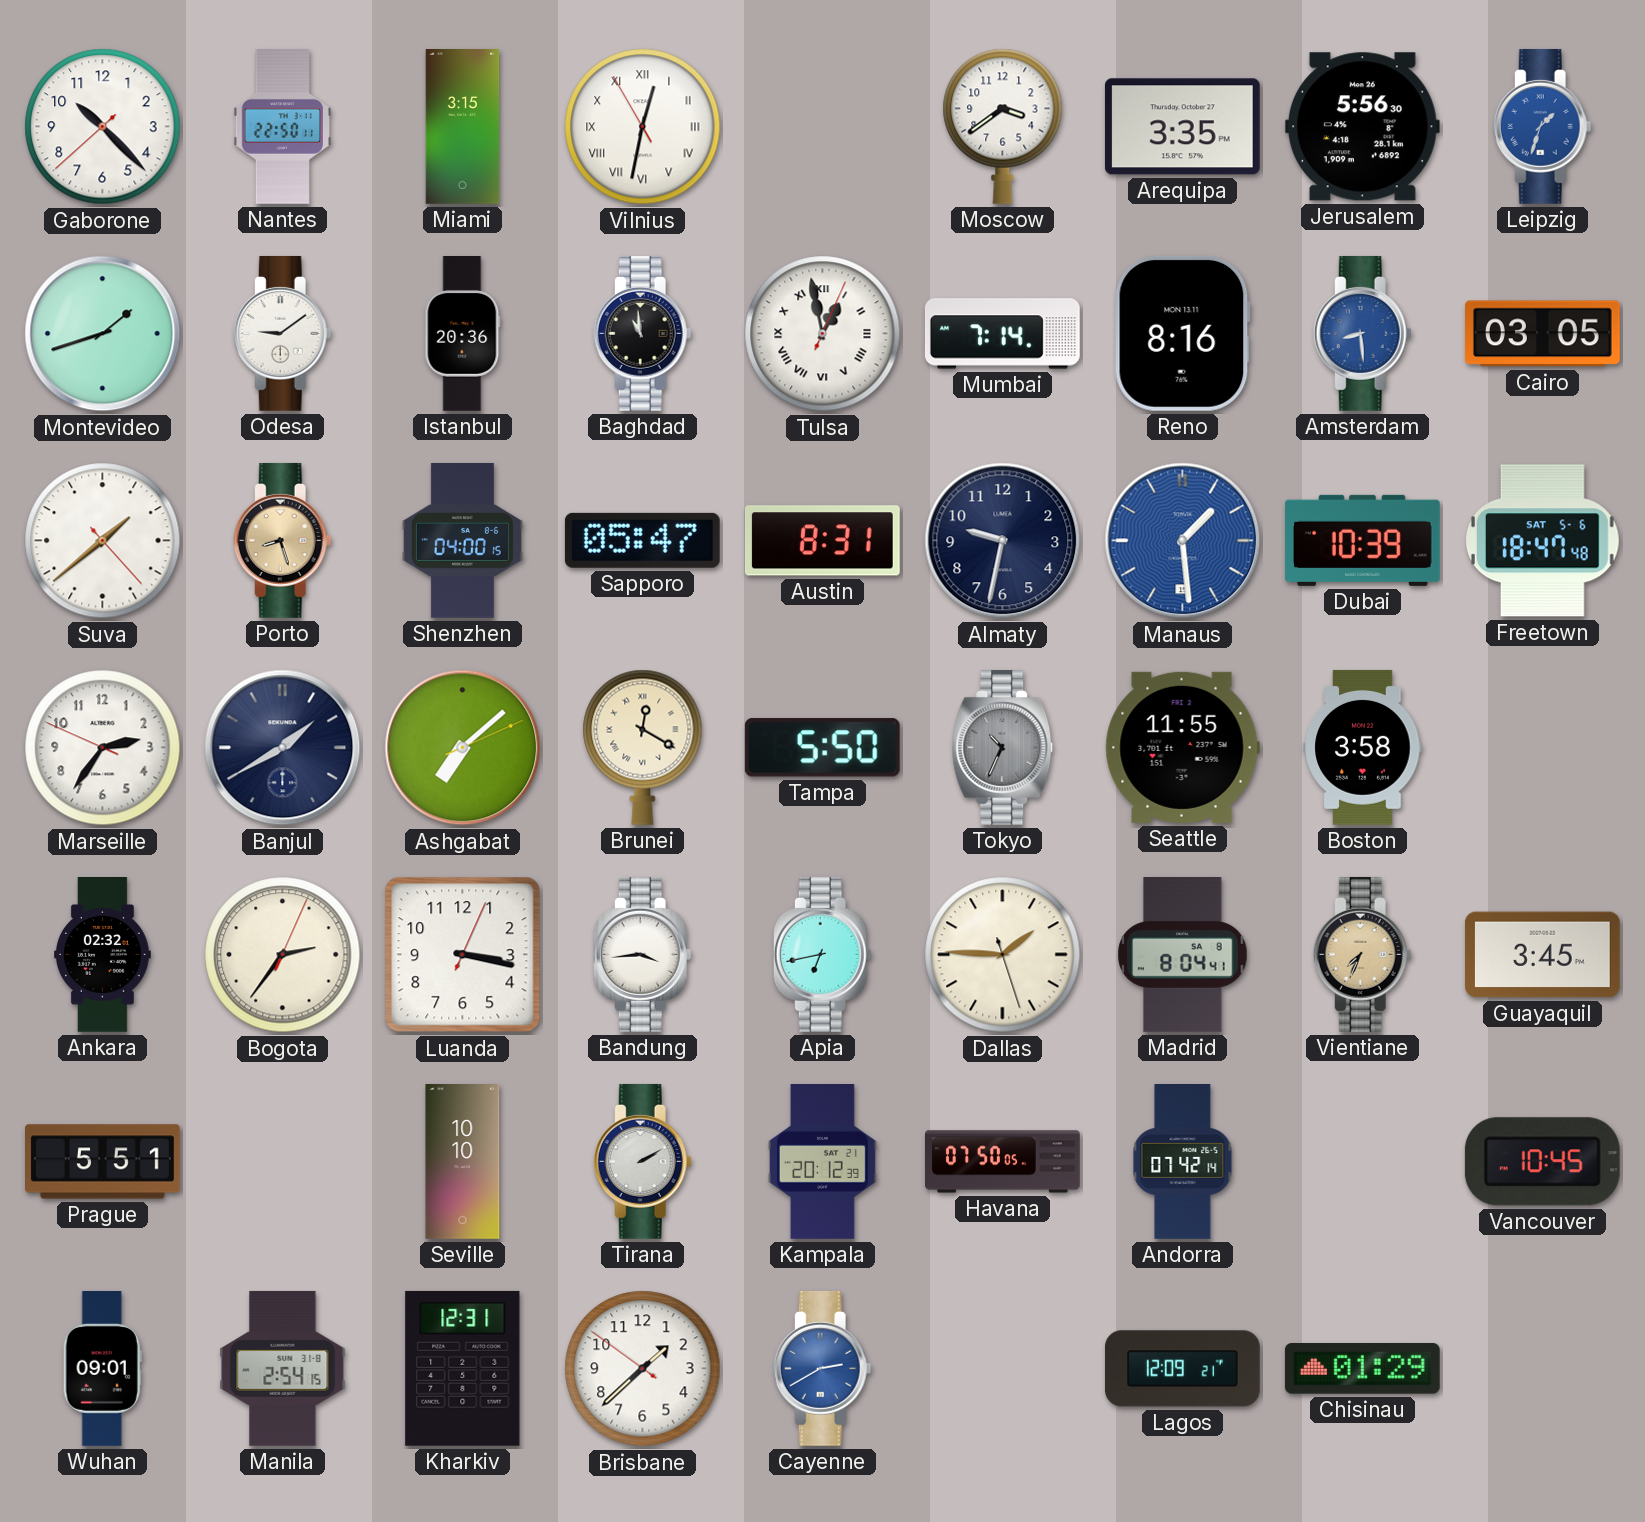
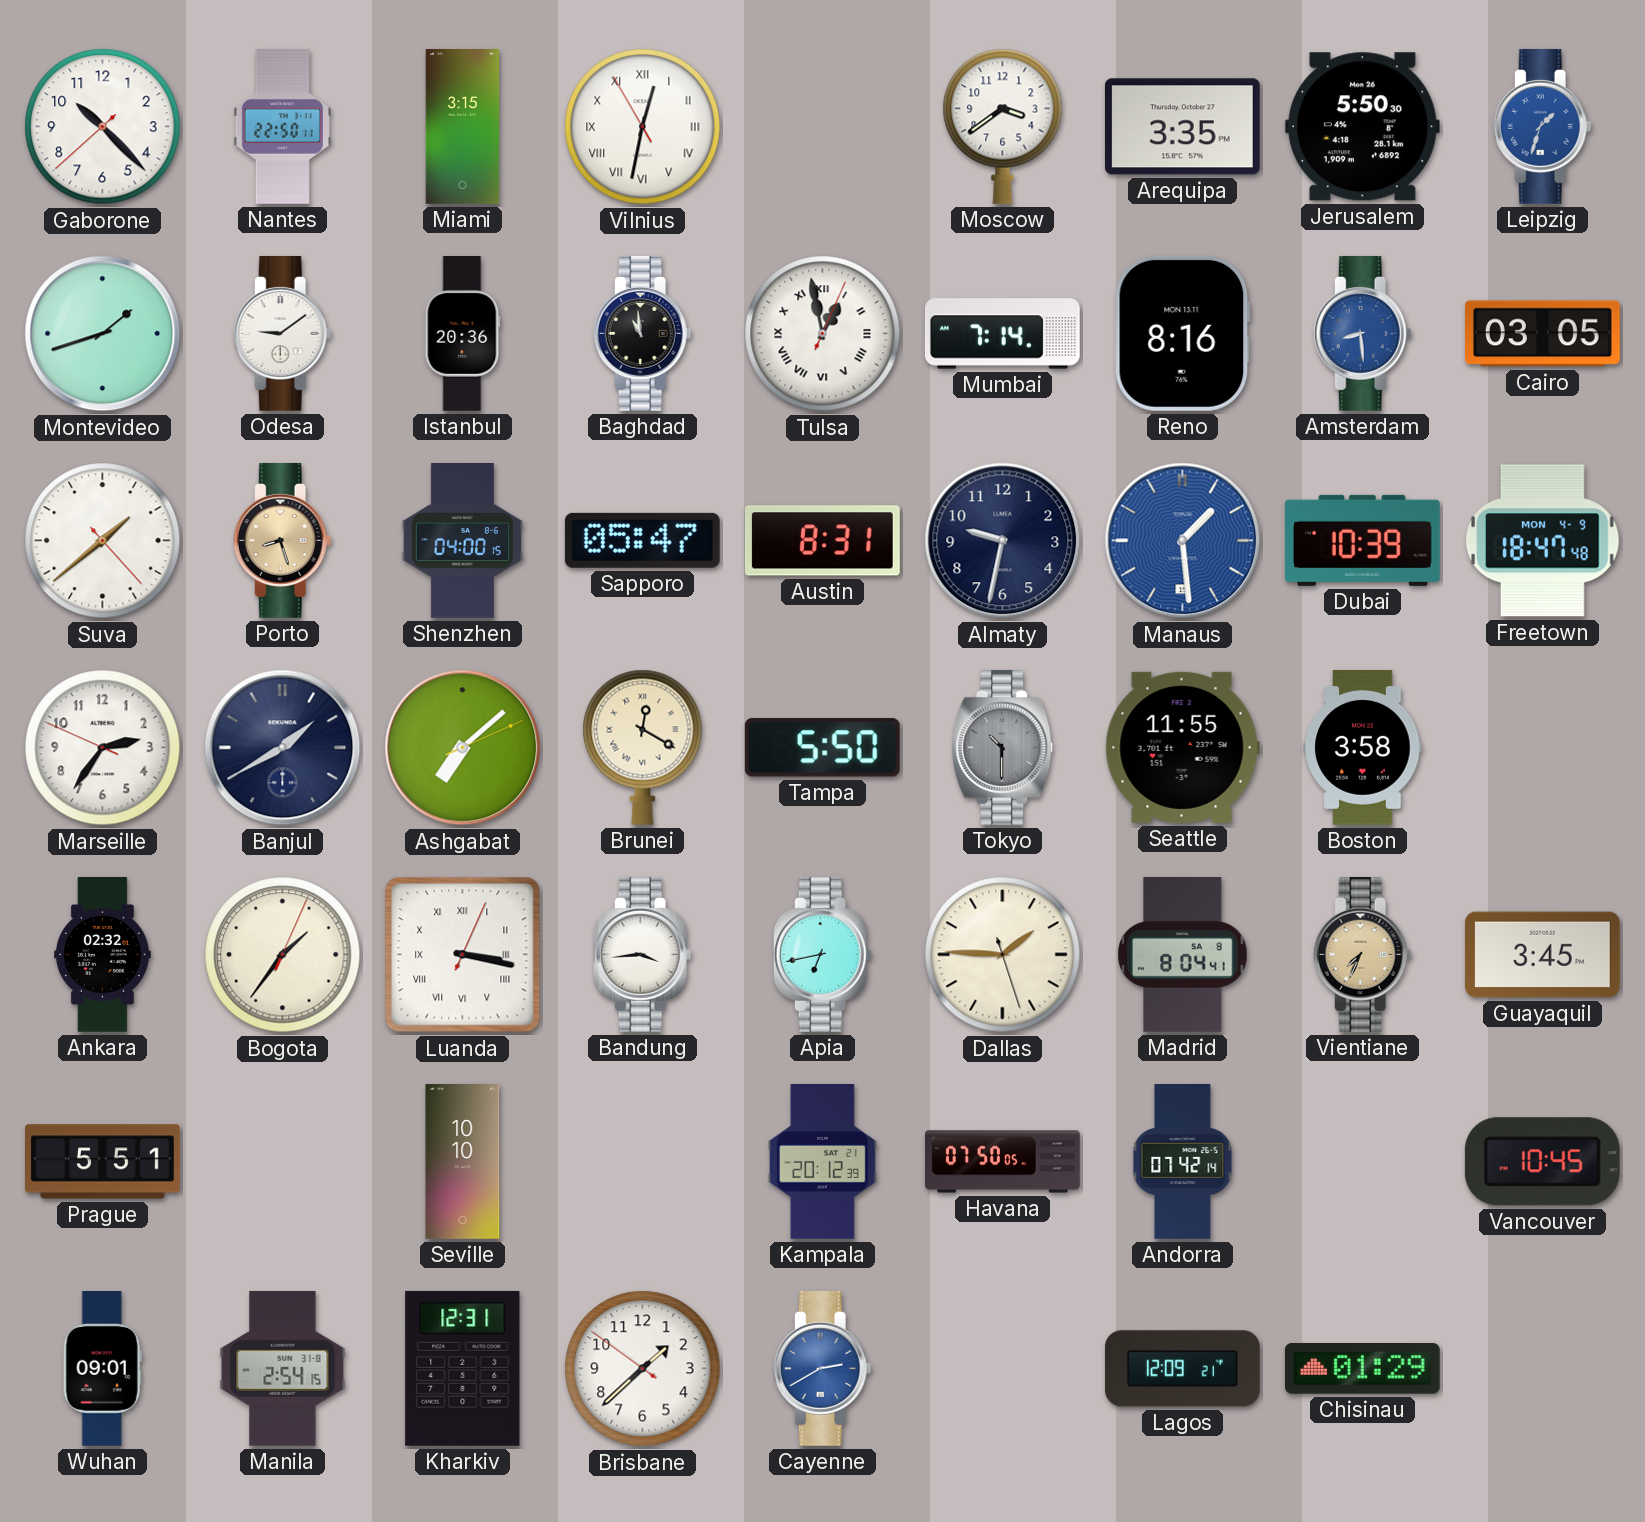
Jerusalem: 5:56 -> 5:50
Freetown date: SAT 5-6 -> MON 4-9
Tokyo: 10:34 -> 10:30
Bogota: 2:36 -> 1:36
Luanda numerals: Arabic -> Roman
Tirana: 2:10 -> none
